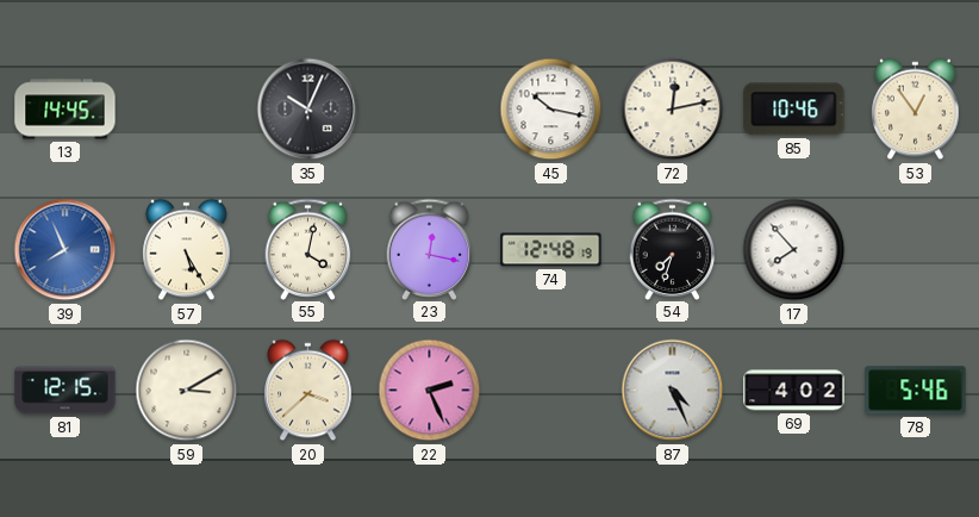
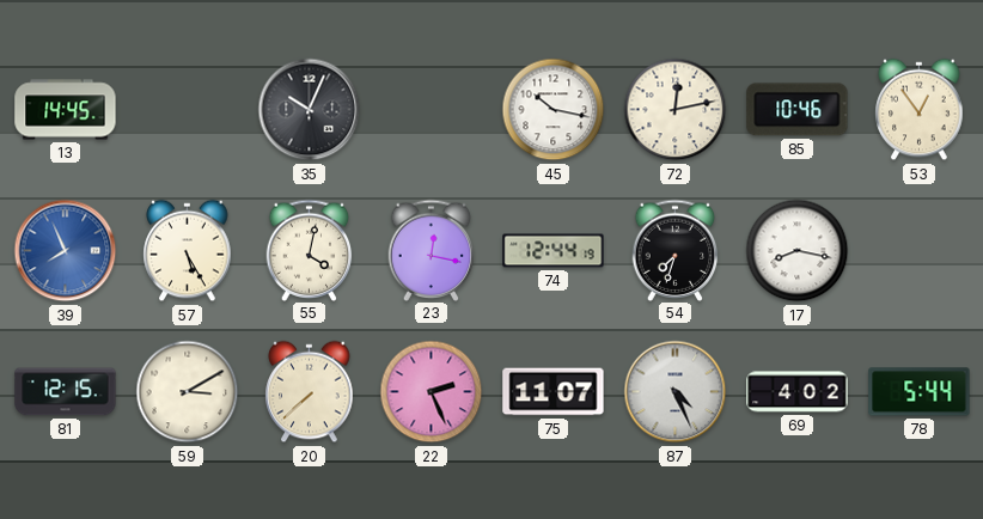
74: 12:48 -> 12:44
17: 7:53 -> 8:17
20: 3:38 -> 7:38
75: none -> 11:07
78: 5:46 -> 5:44
